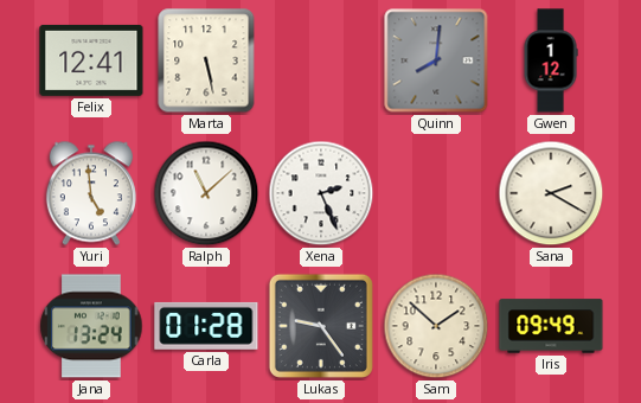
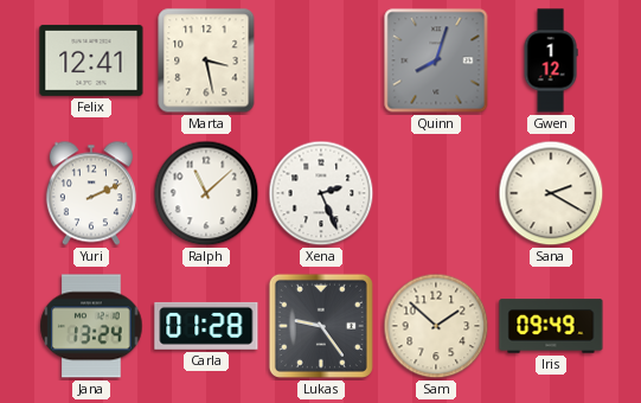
Marta: 5:28 -> 3:28
Quinn: 8:01 -> 8:03
Yuri: 4:59 -> 2:11
